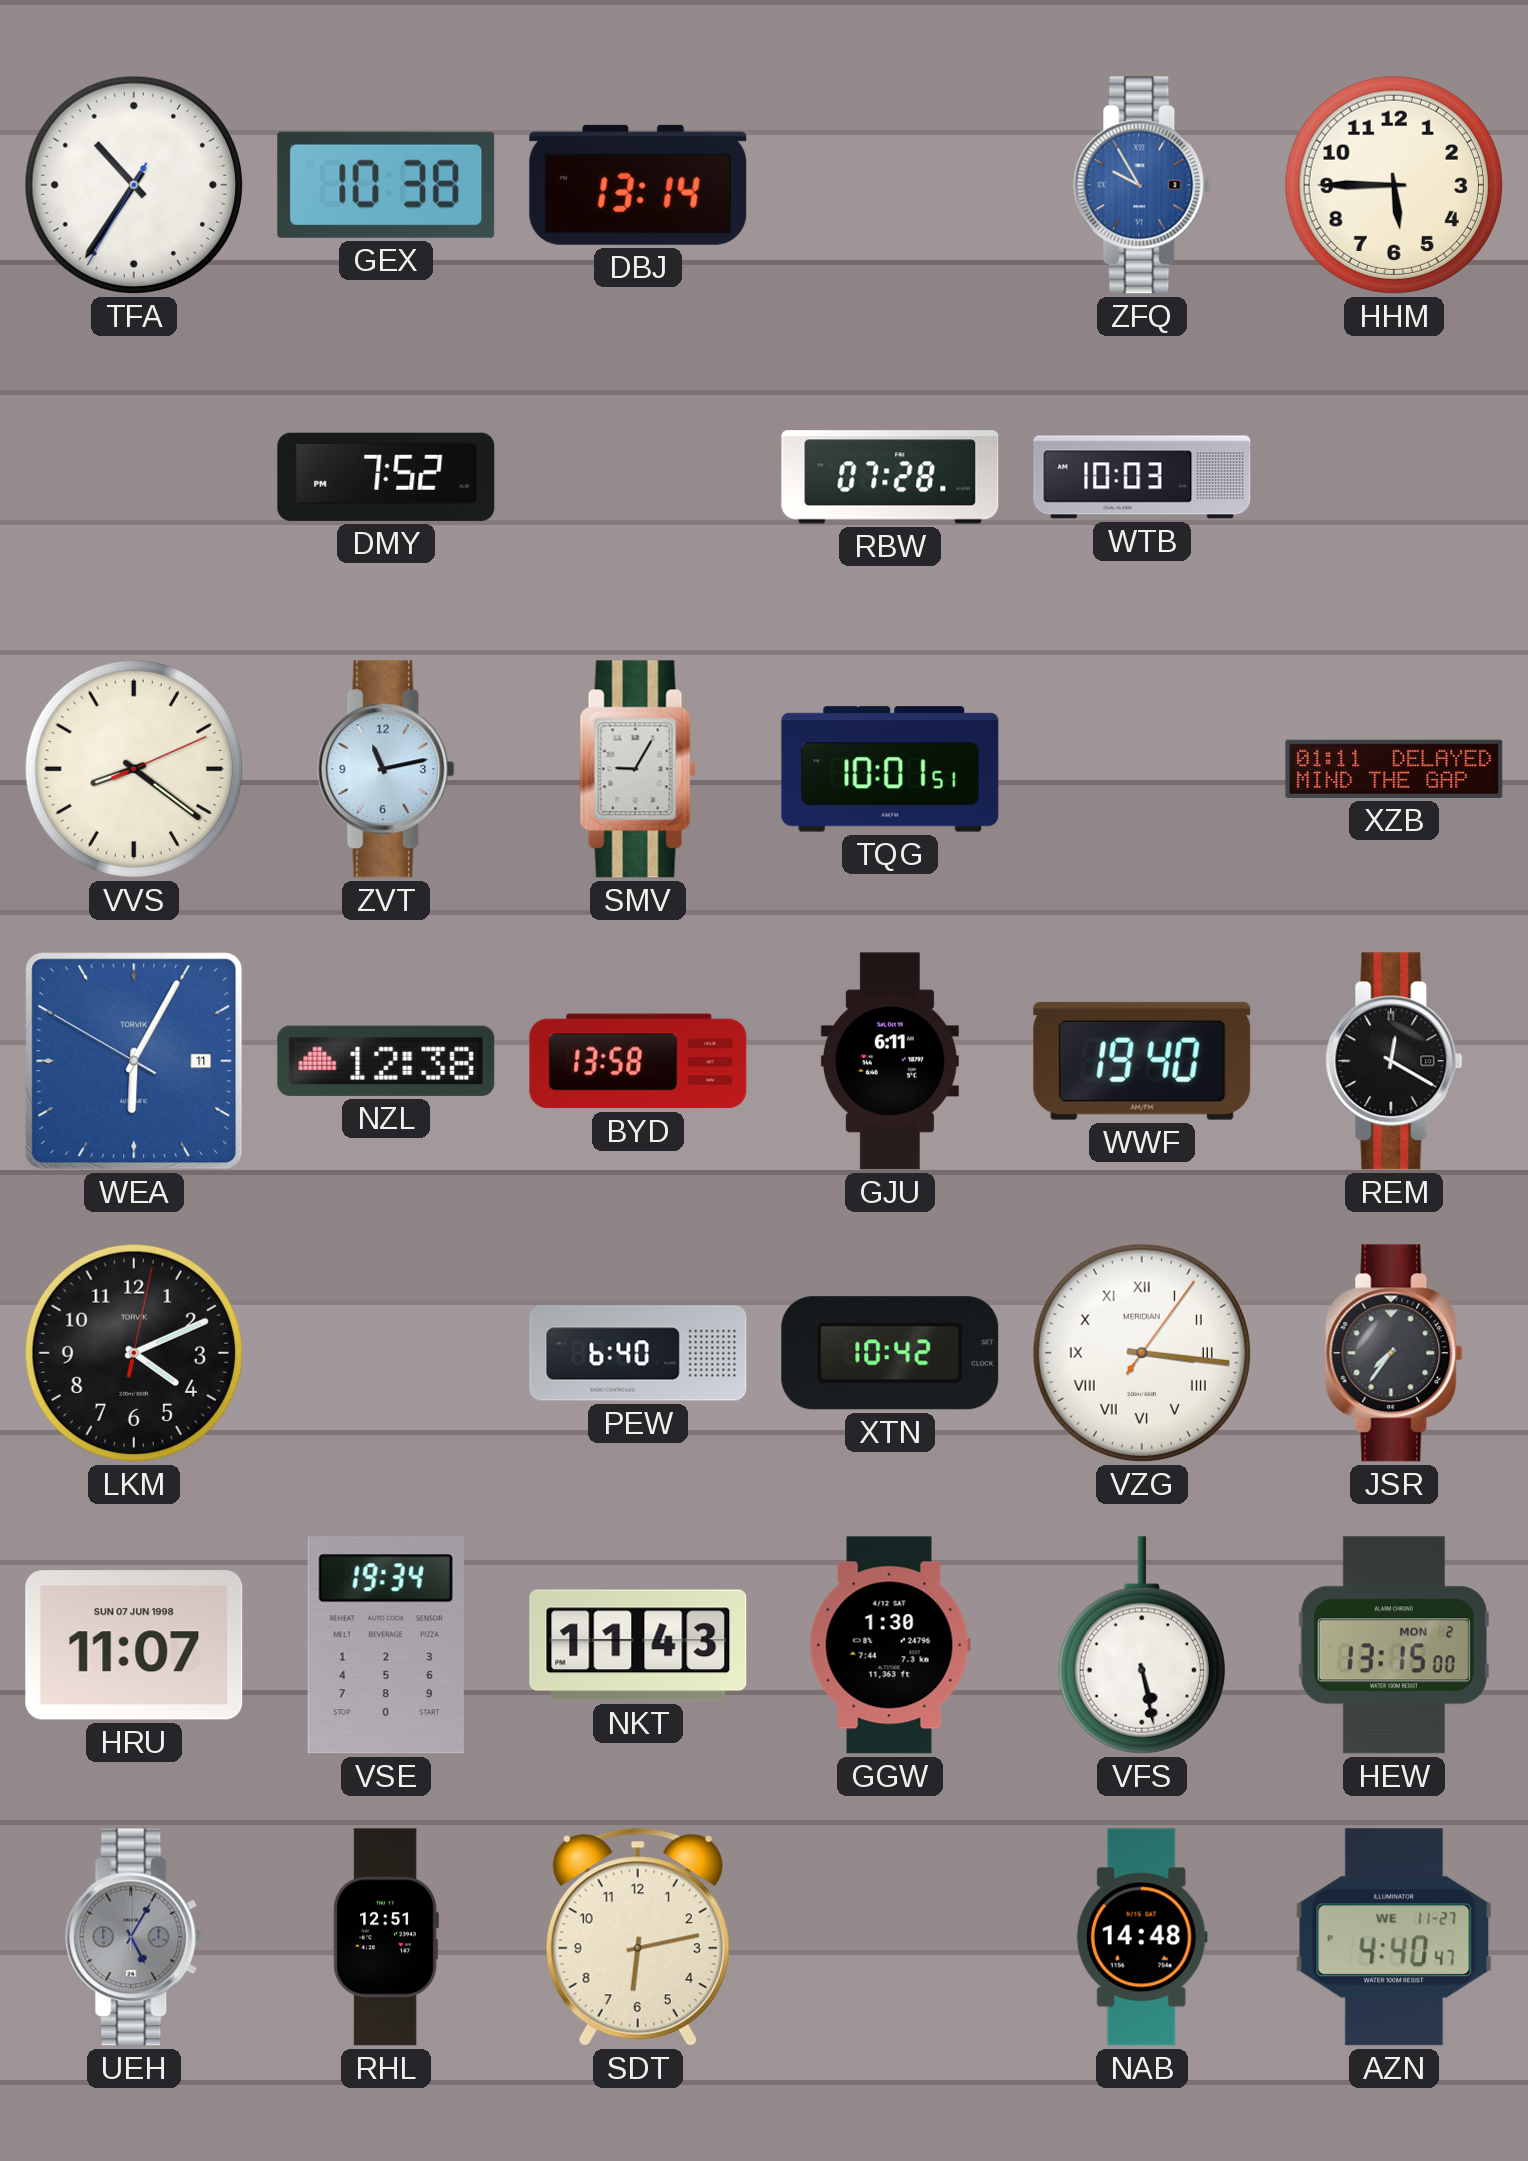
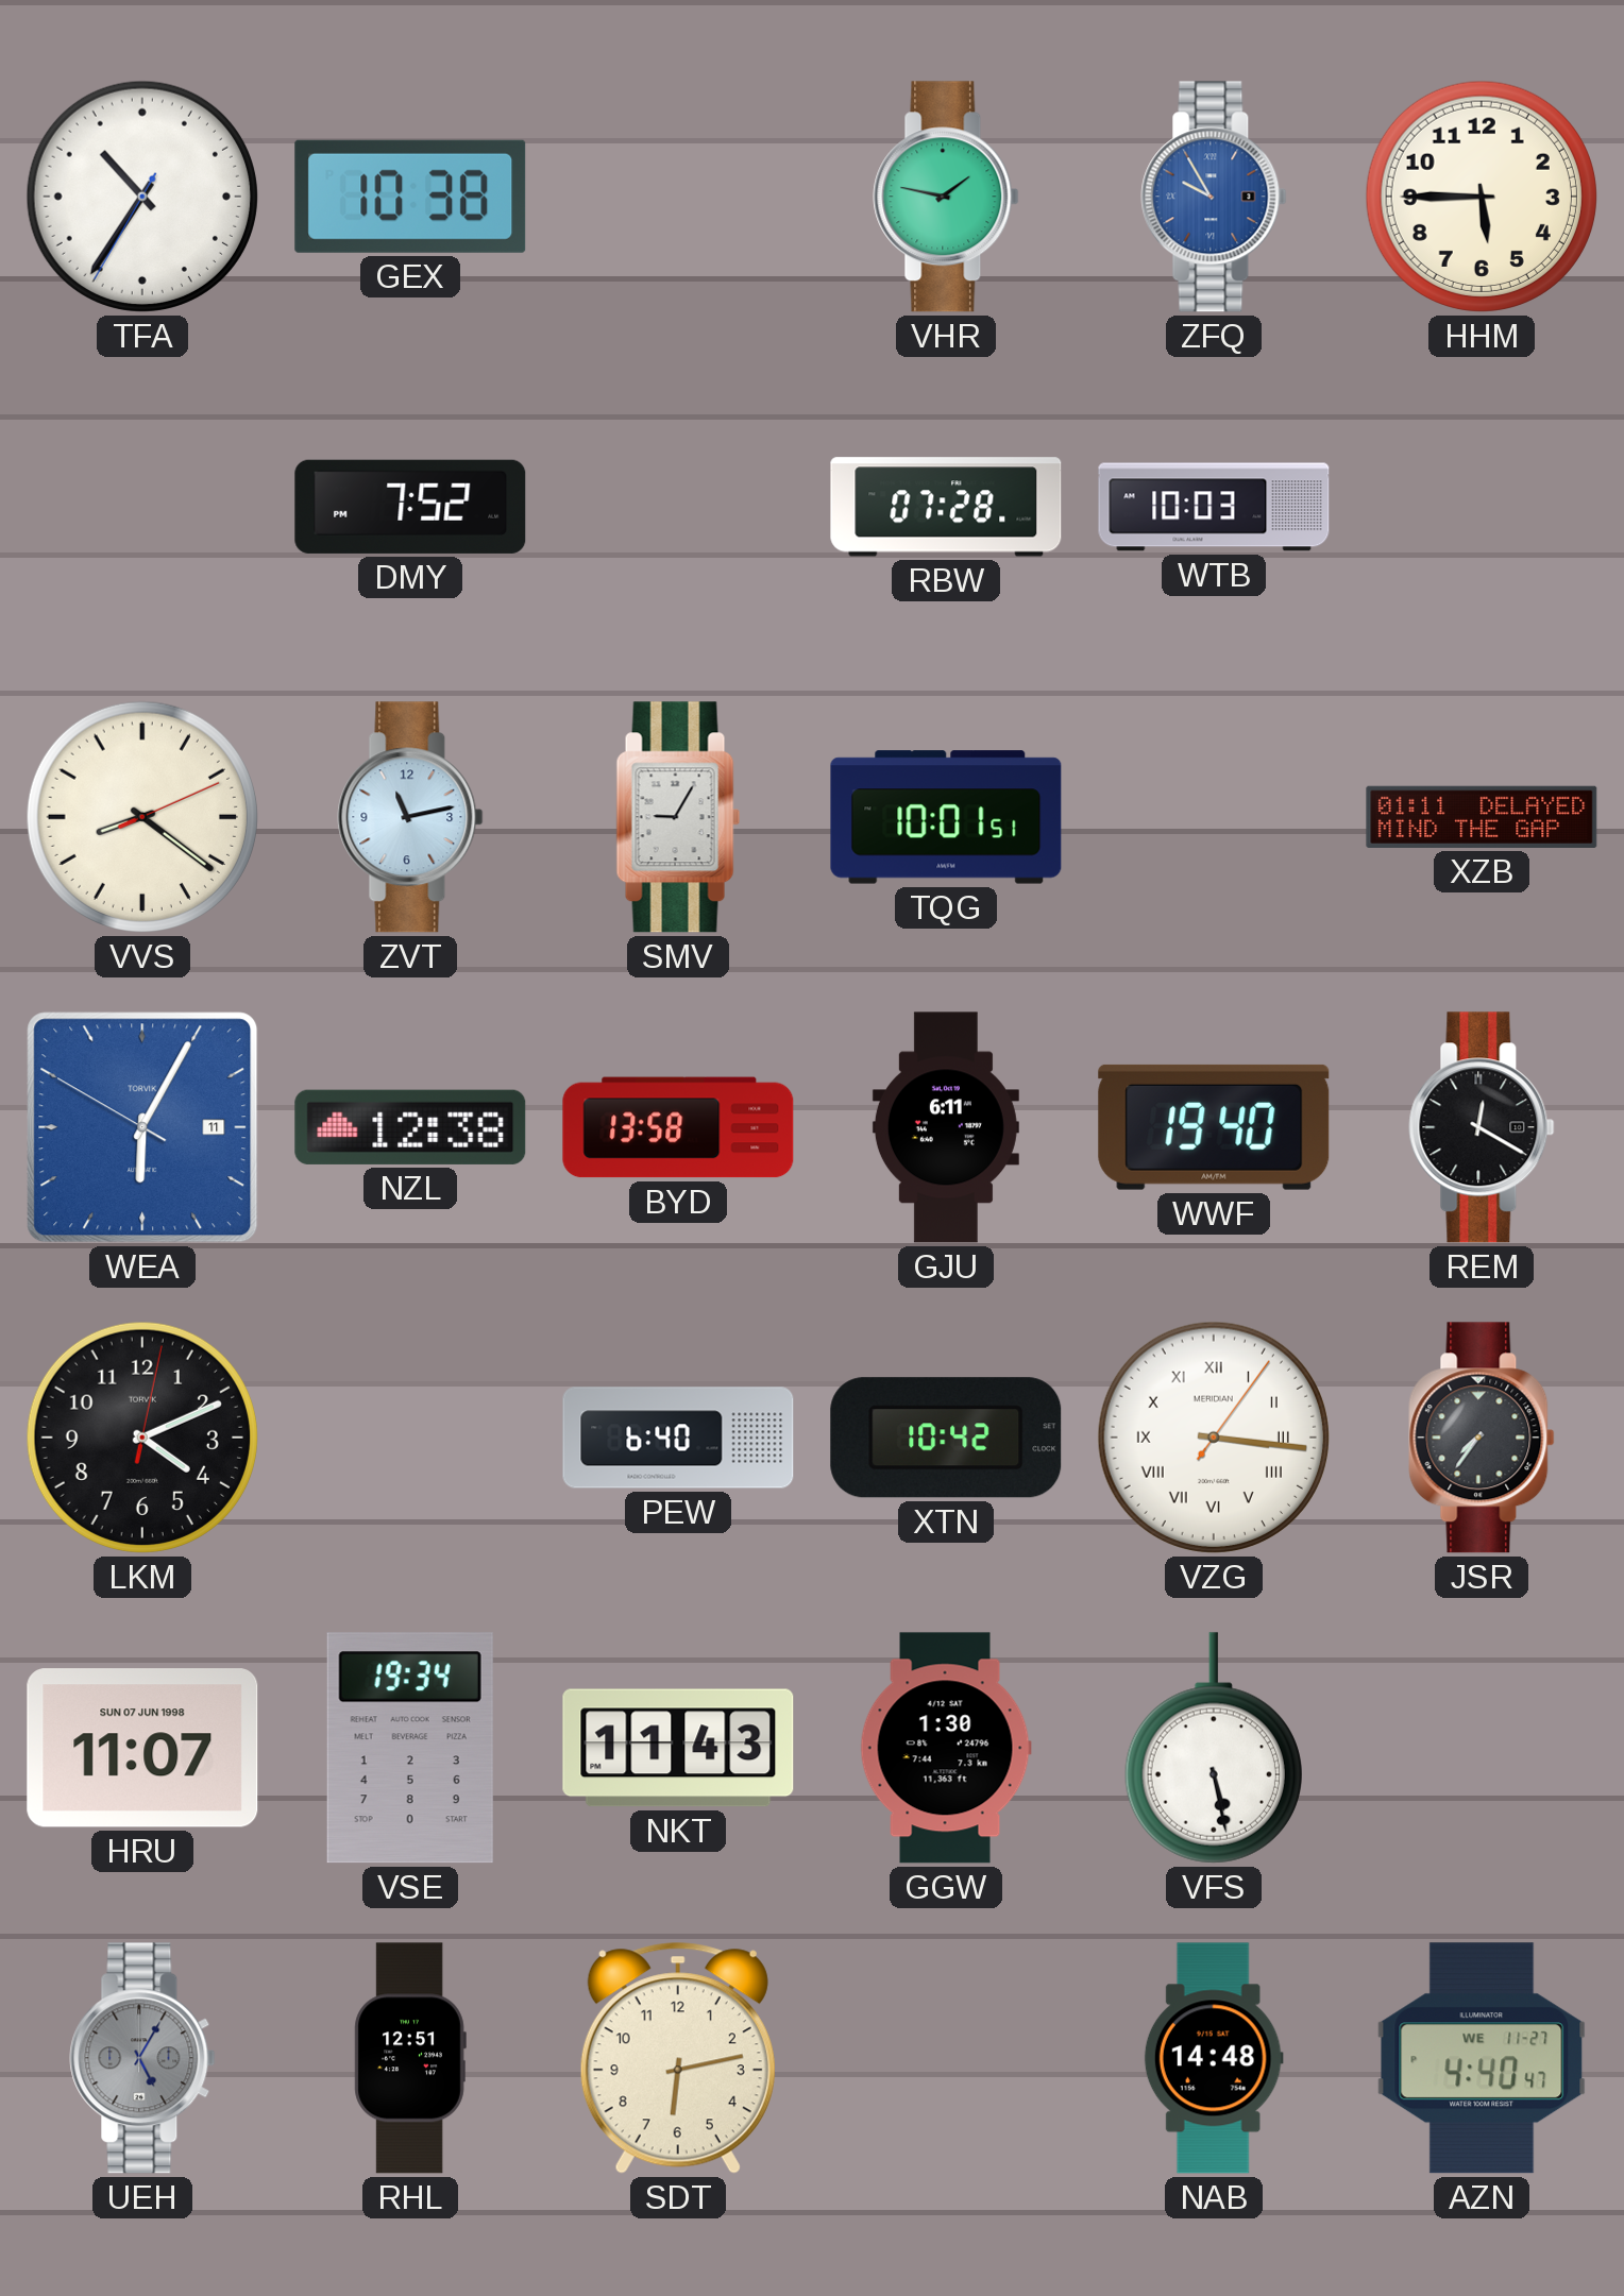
DBJ: 13:14 -> none
VHR: none -> 1:47
HEW: 13:15 -> none
